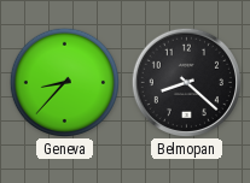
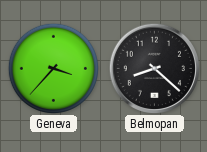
Geneva: 8:37 -> 3:37
